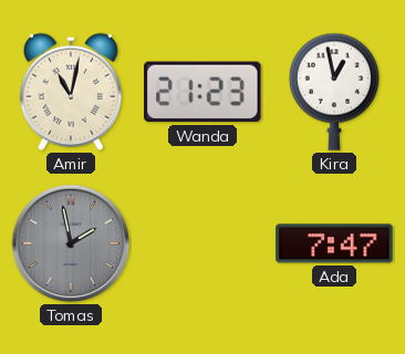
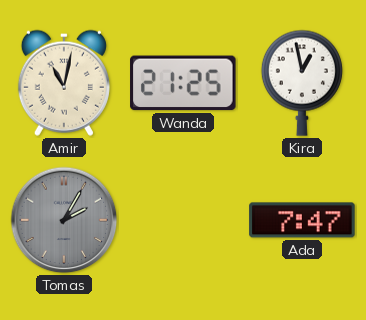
Wanda: 21:23 -> 21:25
Tomas: 1:58 -> 2:05
